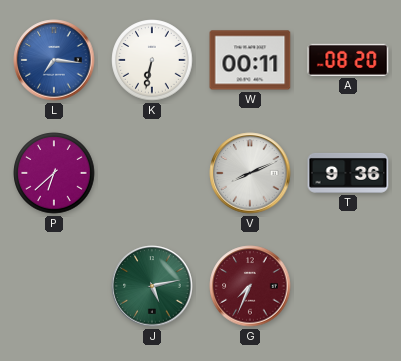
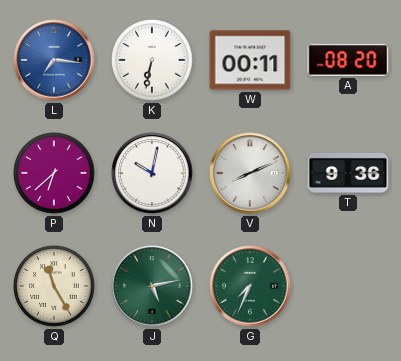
N: none -> 10:02
Q: none -> 11:25
G dial: burgundy -> green
